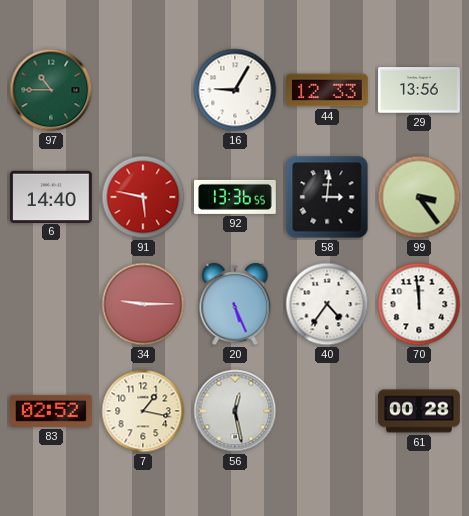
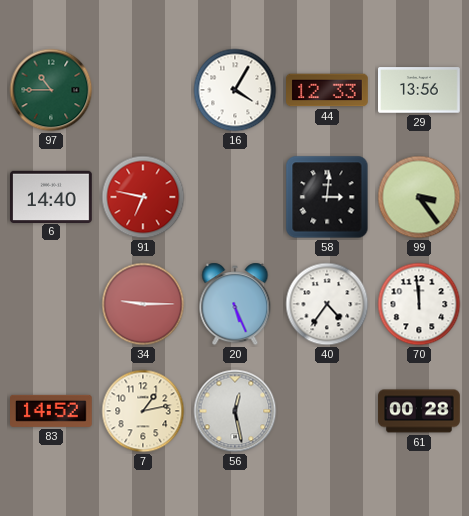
16: 9:05 -> 4:05
91: 5:47 -> 6:47
92: 13:36 -> none
83: 02:52 -> 14:52
7: 1:17 -> 1:13
